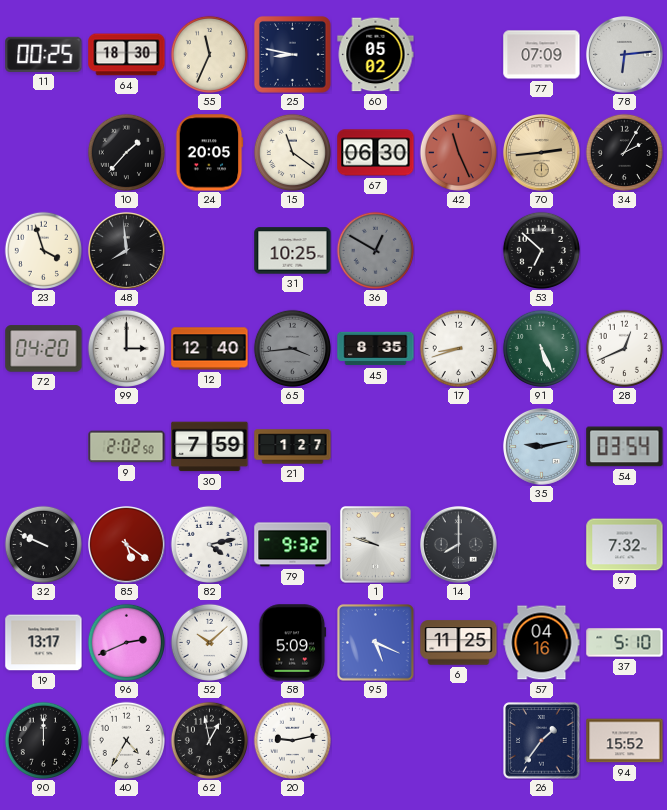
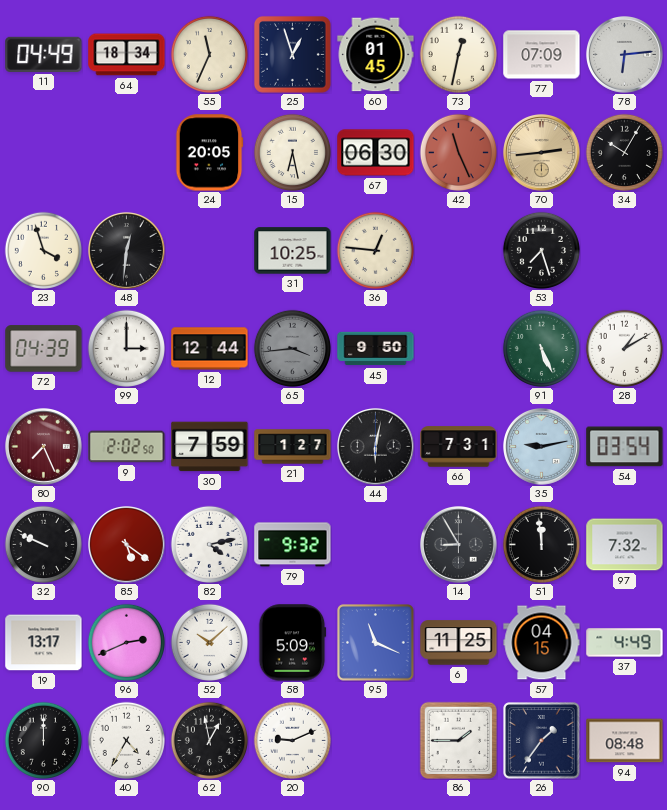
11: 00:25 -> 04:49
64: 18:30 -> 18:34
25: 8:47 -> 12:57
60: 05:02 -> 01:45
73: none -> 12:32
10: 1:37 -> none
15: 11:21 -> 6:28
34: 2:05 -> 10:05
48: 7:59 -> 12:31
36: 12:50 -> 12:46
36 dial: grey -> cream
53: 6:52 -> 7:27
72: 04:20 -> 04:39
12: 12:40 -> 12:44
45: 8:35 -> 9:50
17: 8:42 -> none
28: 12:41 -> 1:10
80: none -> 7:26
44: none -> 6:02
66: none -> 7:31
1: 9:48 -> none
14: 8:00 -> 8:55
51: none -> 11:59
95: 5:19 -> 11:19
57: 04:16 -> 04:15
37: 5:10 -> 4:49
20: 9:13 -> 9:11
86: none -> 1:45
94: 15:52 -> 08:48
